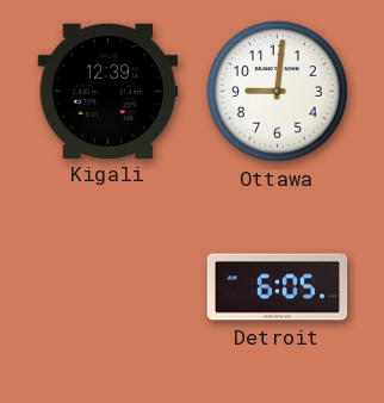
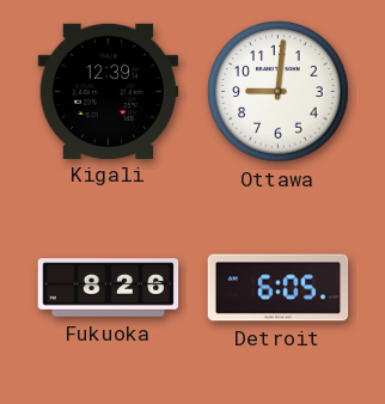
Fukuoka: none -> 8:26
